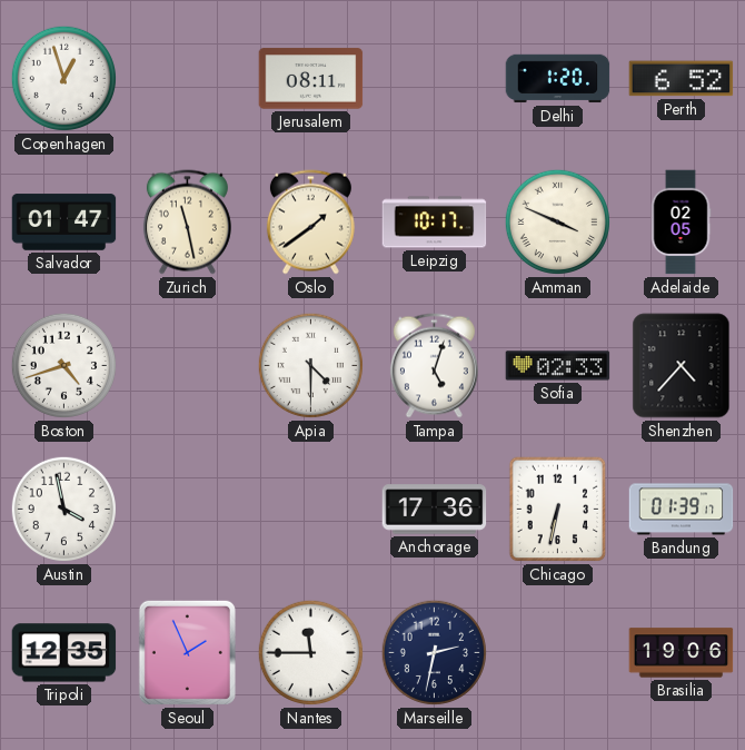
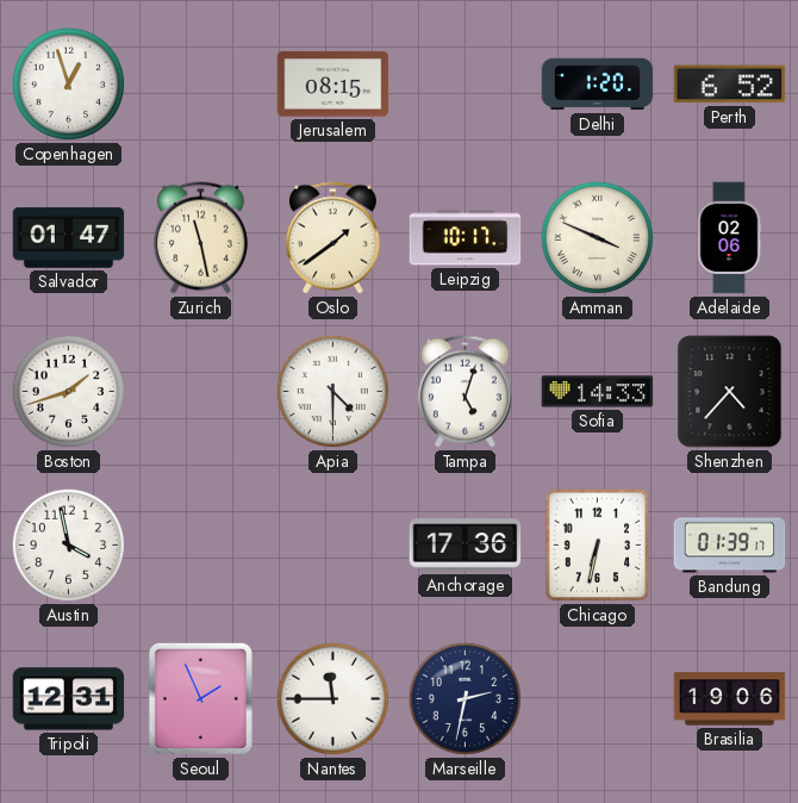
Jerusalem: 08:11 -> 08:15
Adelaide: 02:05 -> 02:06
Boston: 4:42 -> 1:42
Sofia: 02:33 -> 14:33
Tripoli: 12:35 -> 12:31
